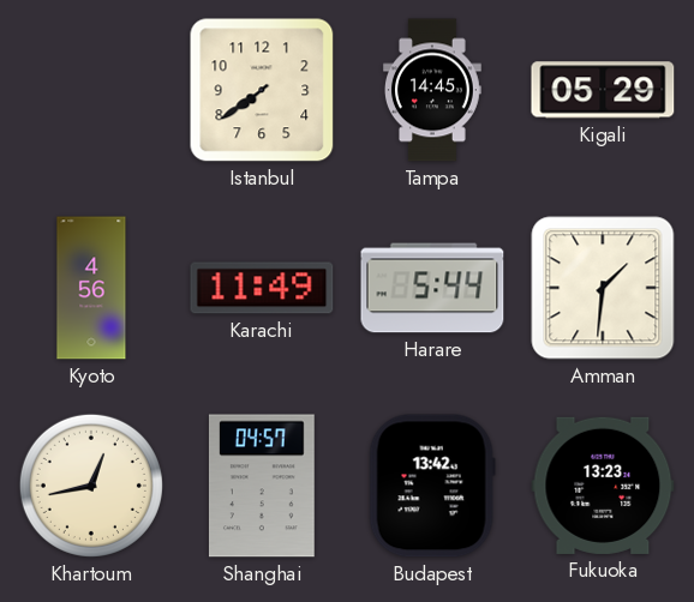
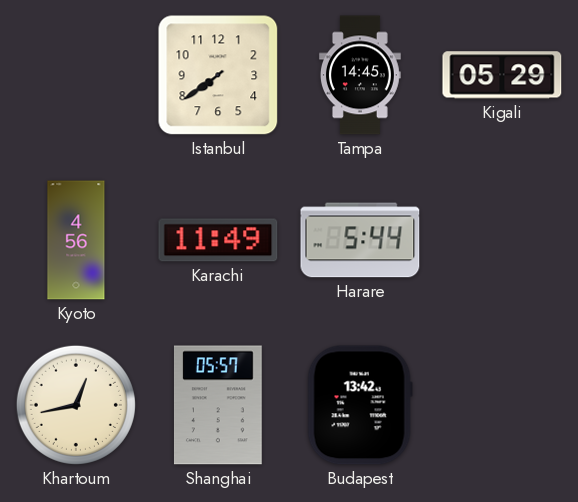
Amman: 1:31 -> none
Shanghai: 04:57 -> 05:57
Fukuoka: 13:23 -> none
